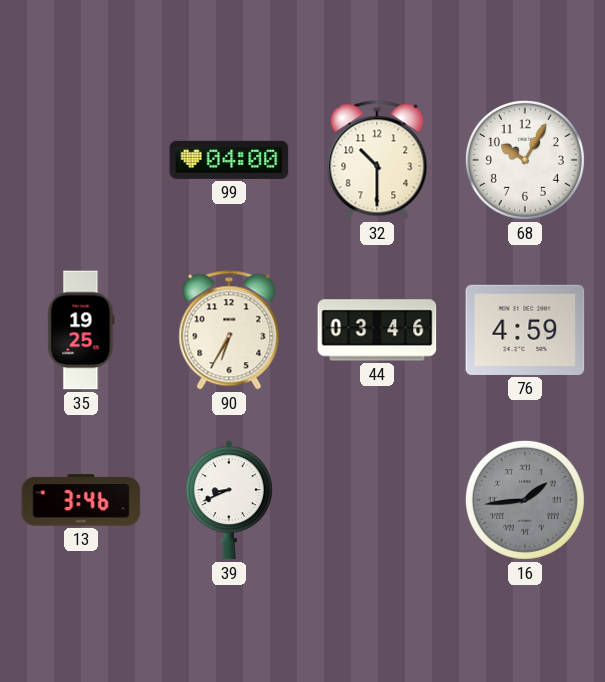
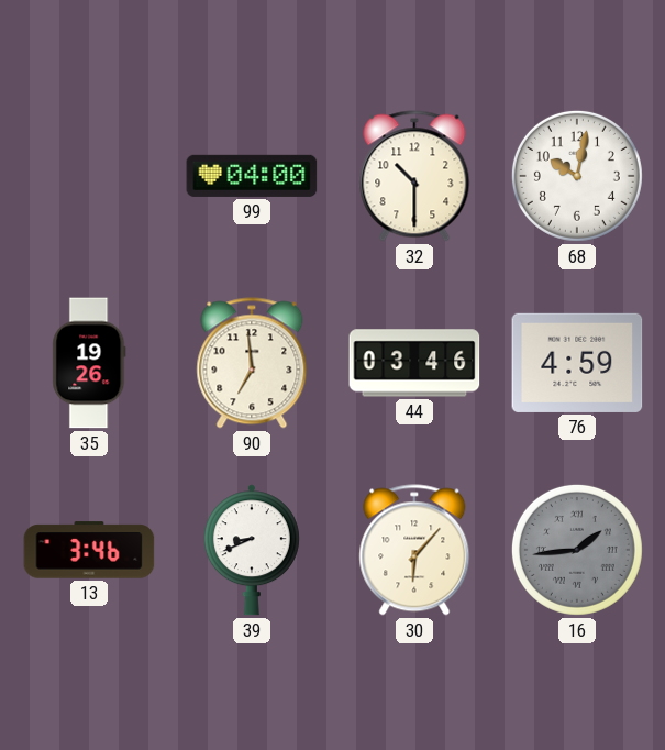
68: 10:05 -> 10:02
35: 19:25 -> 19:26
90: 6:35 -> 6:59
30: none -> 6:07
